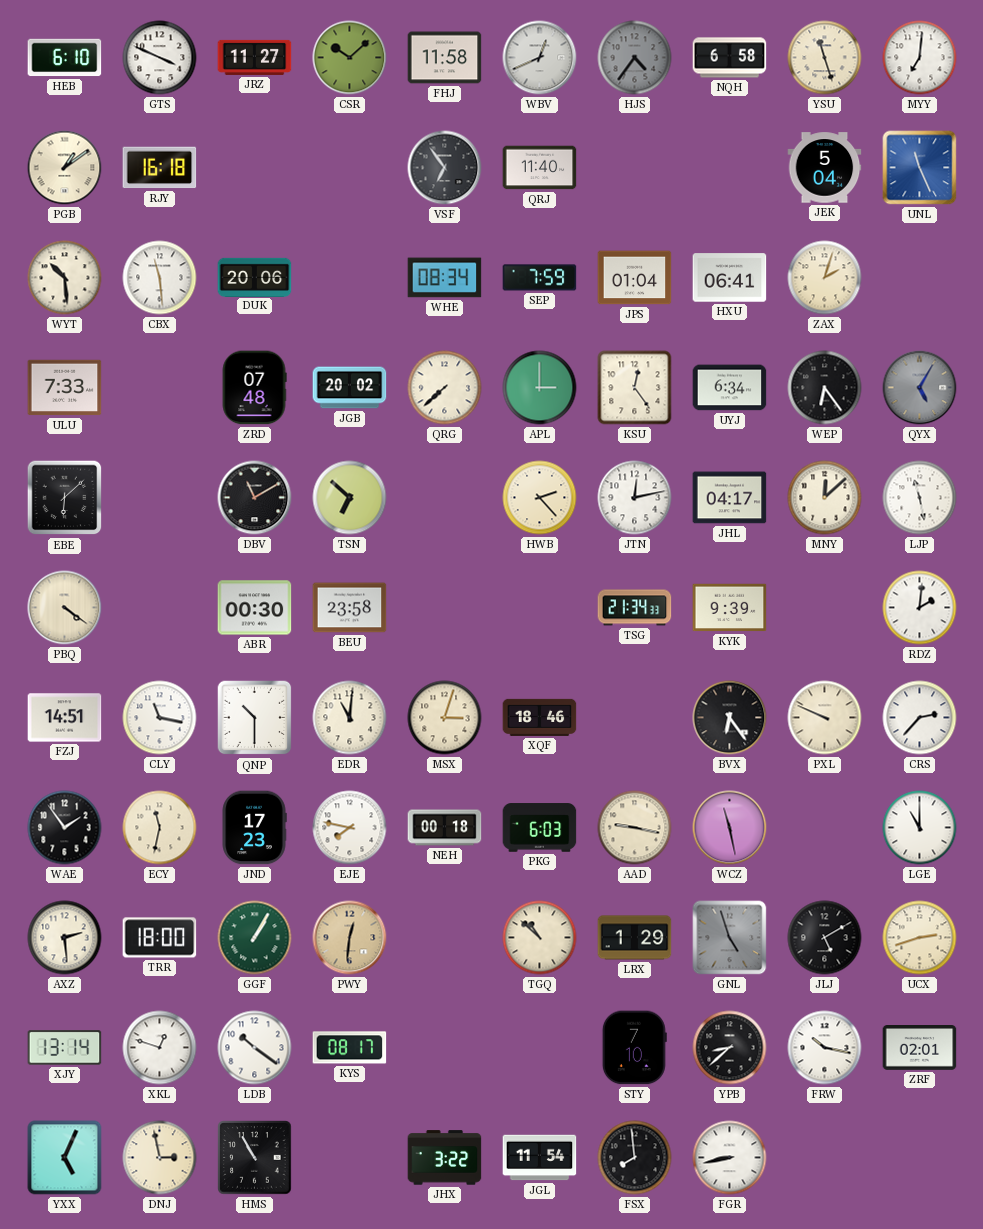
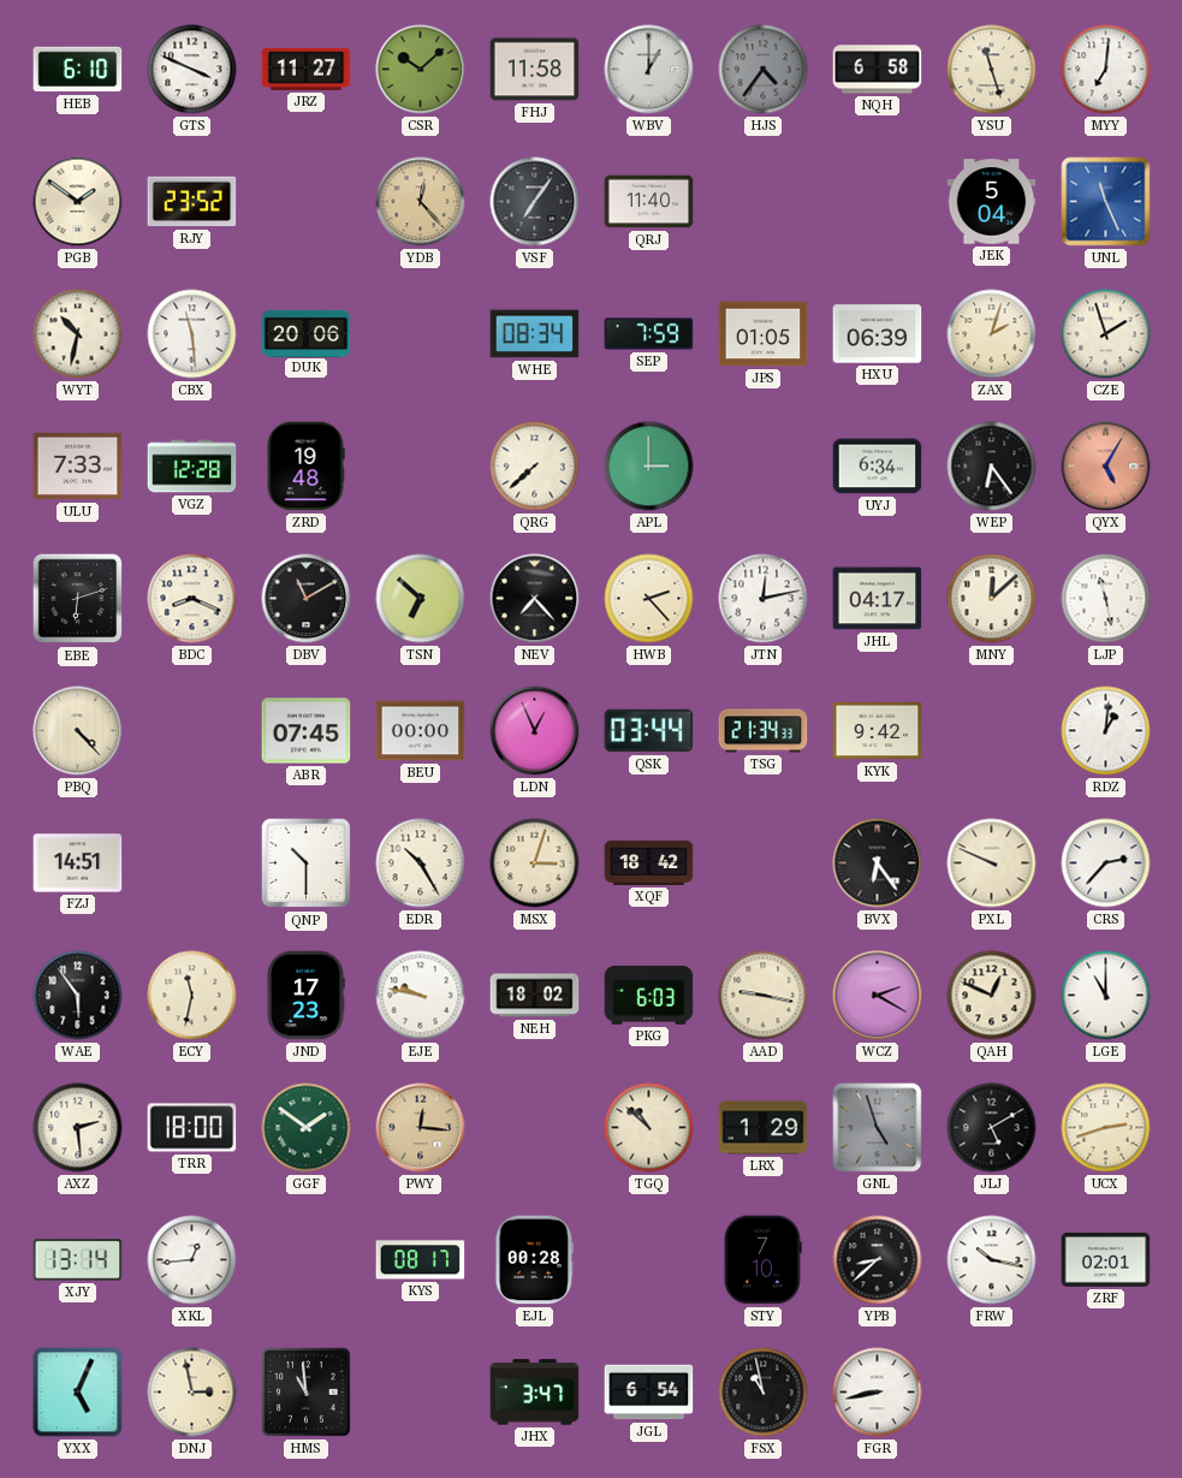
WBV: 12:41 -> 1:00
PGB: 1:09 -> 1:51
RJY: 16:18 -> 23:52
YDB: none -> 12:23
VSF: 6:54 -> 7:06
WYT: 10:29 -> 10:32
JPS: 01:04 -> 01:05
HXU: 06:41 -> 06:39
CZE: none -> 1:57
VGZ: none -> 12:28
ZRD: 07:48 -> 19:48
JGB: 20:02 -> none
KSU: 12:24 -> none
QYX dial: grey -> salmon
EBE: 6:08 -> 6:12
BDC: none -> 8:19
NEV: none -> 7:23
PBQ: 4:21 -> 4:23
ABR: 00:30 -> 07:45
BEU: 23:58 -> 00:00
LDN: none -> 12:56
QSK: none -> 03:44
KYK: 9:39 -> 9:42
RDZ: 2:01 -> 1:01
CLY: 11:17 -> none
EDR: 11:01 -> 10:25
XQF: 18:46 -> 18:42
WAE: 1:54 -> 5:54
EJE: 7:47 -> 9:47
NEH: 00:18 -> 18:02
WCZ: 11:28 -> 2:20
QAH: none -> 12:49
GGF: 1:05 -> 1:51
PWY: 12:31 -> 12:16
XKL: 12:48 -> 12:44
LDB: 10:21 -> none
EJL: none -> 00:28
HMS: 10:55 -> 10:59
JHX: 3:22 -> 3:47
JGL: 11:54 -> 6:54
FSX: 7:59 -> 10:58
